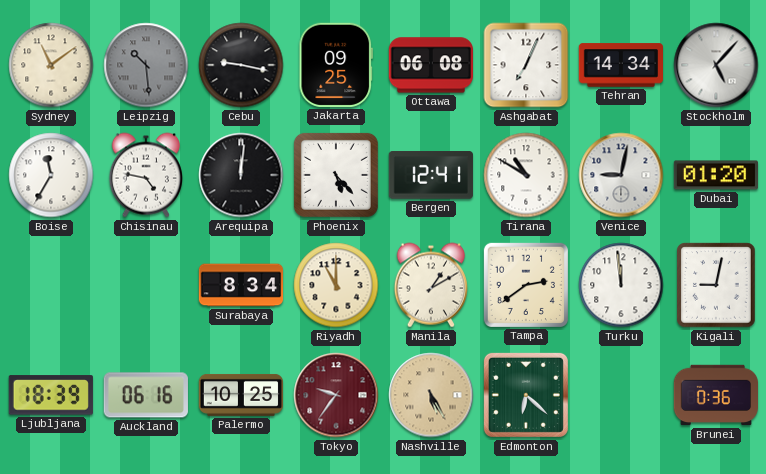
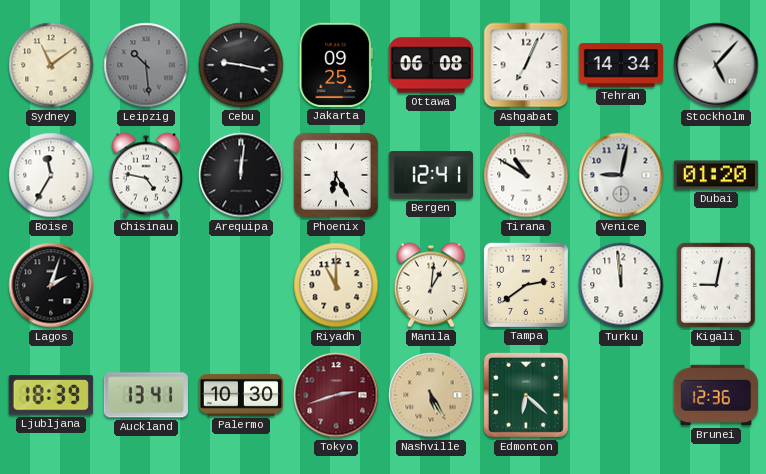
Phoenix: 5:23 -> 6:25
Lagos: none -> 2:03
Surabaya: 8:34 -> none
Manila: 1:10 -> 1:01
Auckland: 06:16 -> 13:41
Palermo: 10:25 -> 10:30
Tokyo: 9:36 -> 2:42
Brunei: 0:36 -> 12:36
